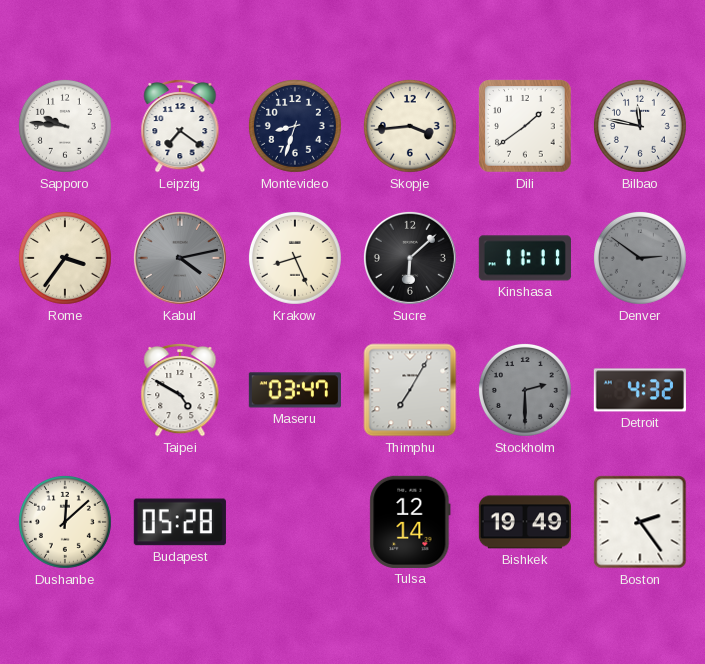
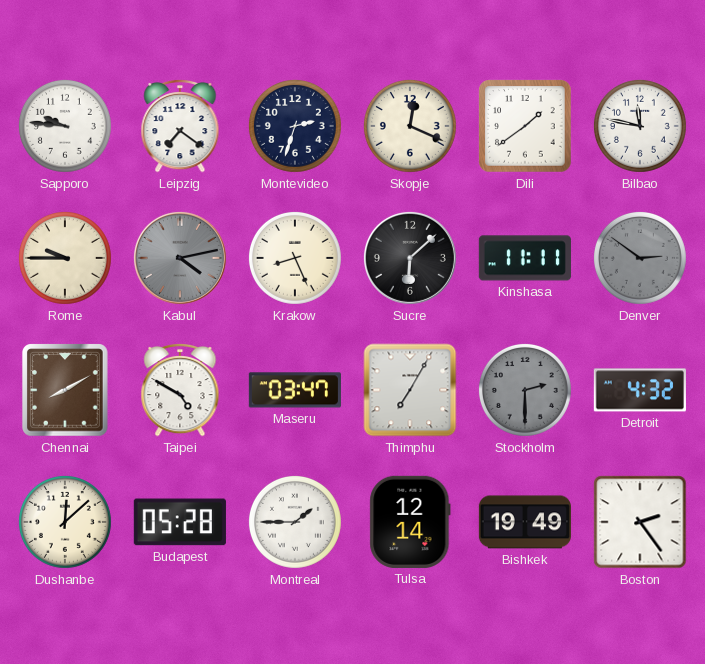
Montevideo: 8:33 -> 2:33
Skopje: 3:44 -> 12:19
Rome: 3:36 -> 9:45
Chennai: none -> 8:10
Montreal: none -> 1:45
